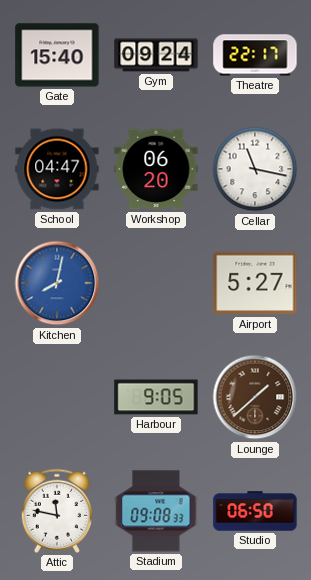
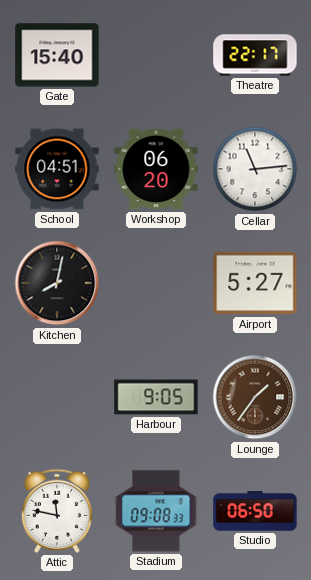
Gym: 09:24 -> none
School: 04:47 -> 04:51
Cellar: 11:17 -> 11:14
Kitchen dial: blue -> black
Lounge: 1:38 -> 1:36
